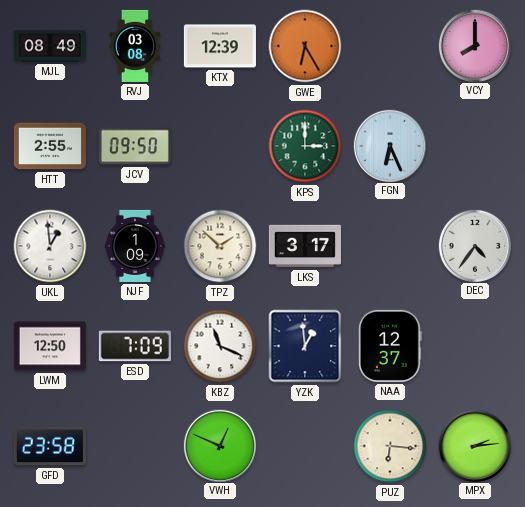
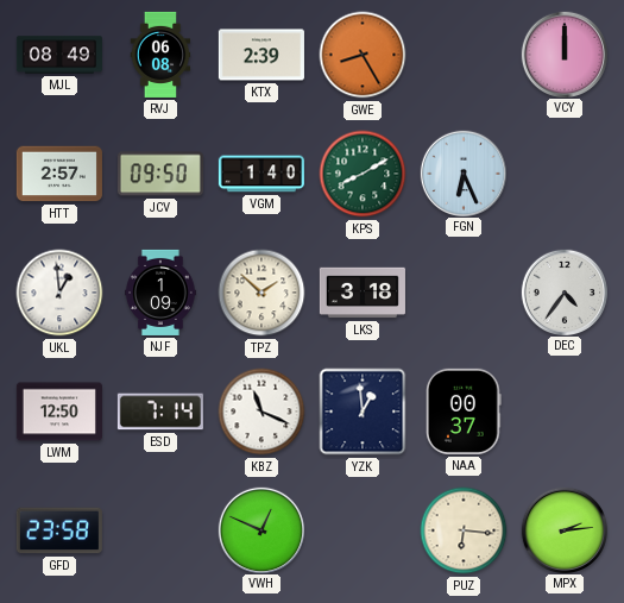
RVJ: 03:08 -> 06:08
KTX: 12:39 -> 2:39
GWE: 6:25 -> 8:25
VCY: 8:00 -> 12:00
HTT: 2:55 -> 2:57
VGM: none -> 1:40
KPS: 3:00 -> 8:10
LKS: 3:17 -> 3:18
ESD: 7:09 -> 7:14
NAA: 12:37 -> 00:37
